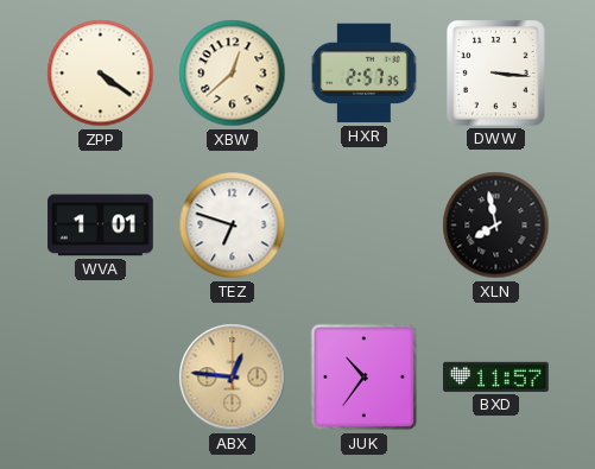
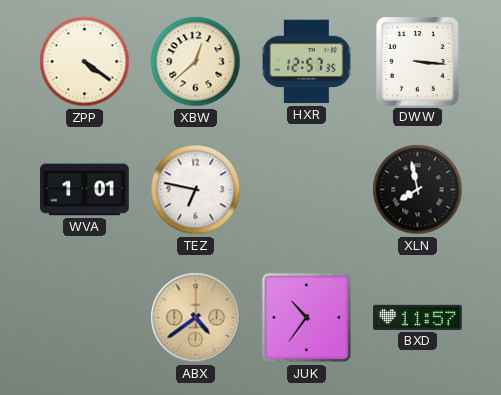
HXR: 2:57 -> 12:57
TEZ: 6:48 -> 6:47
ABX: 12:46 -> 4:39
